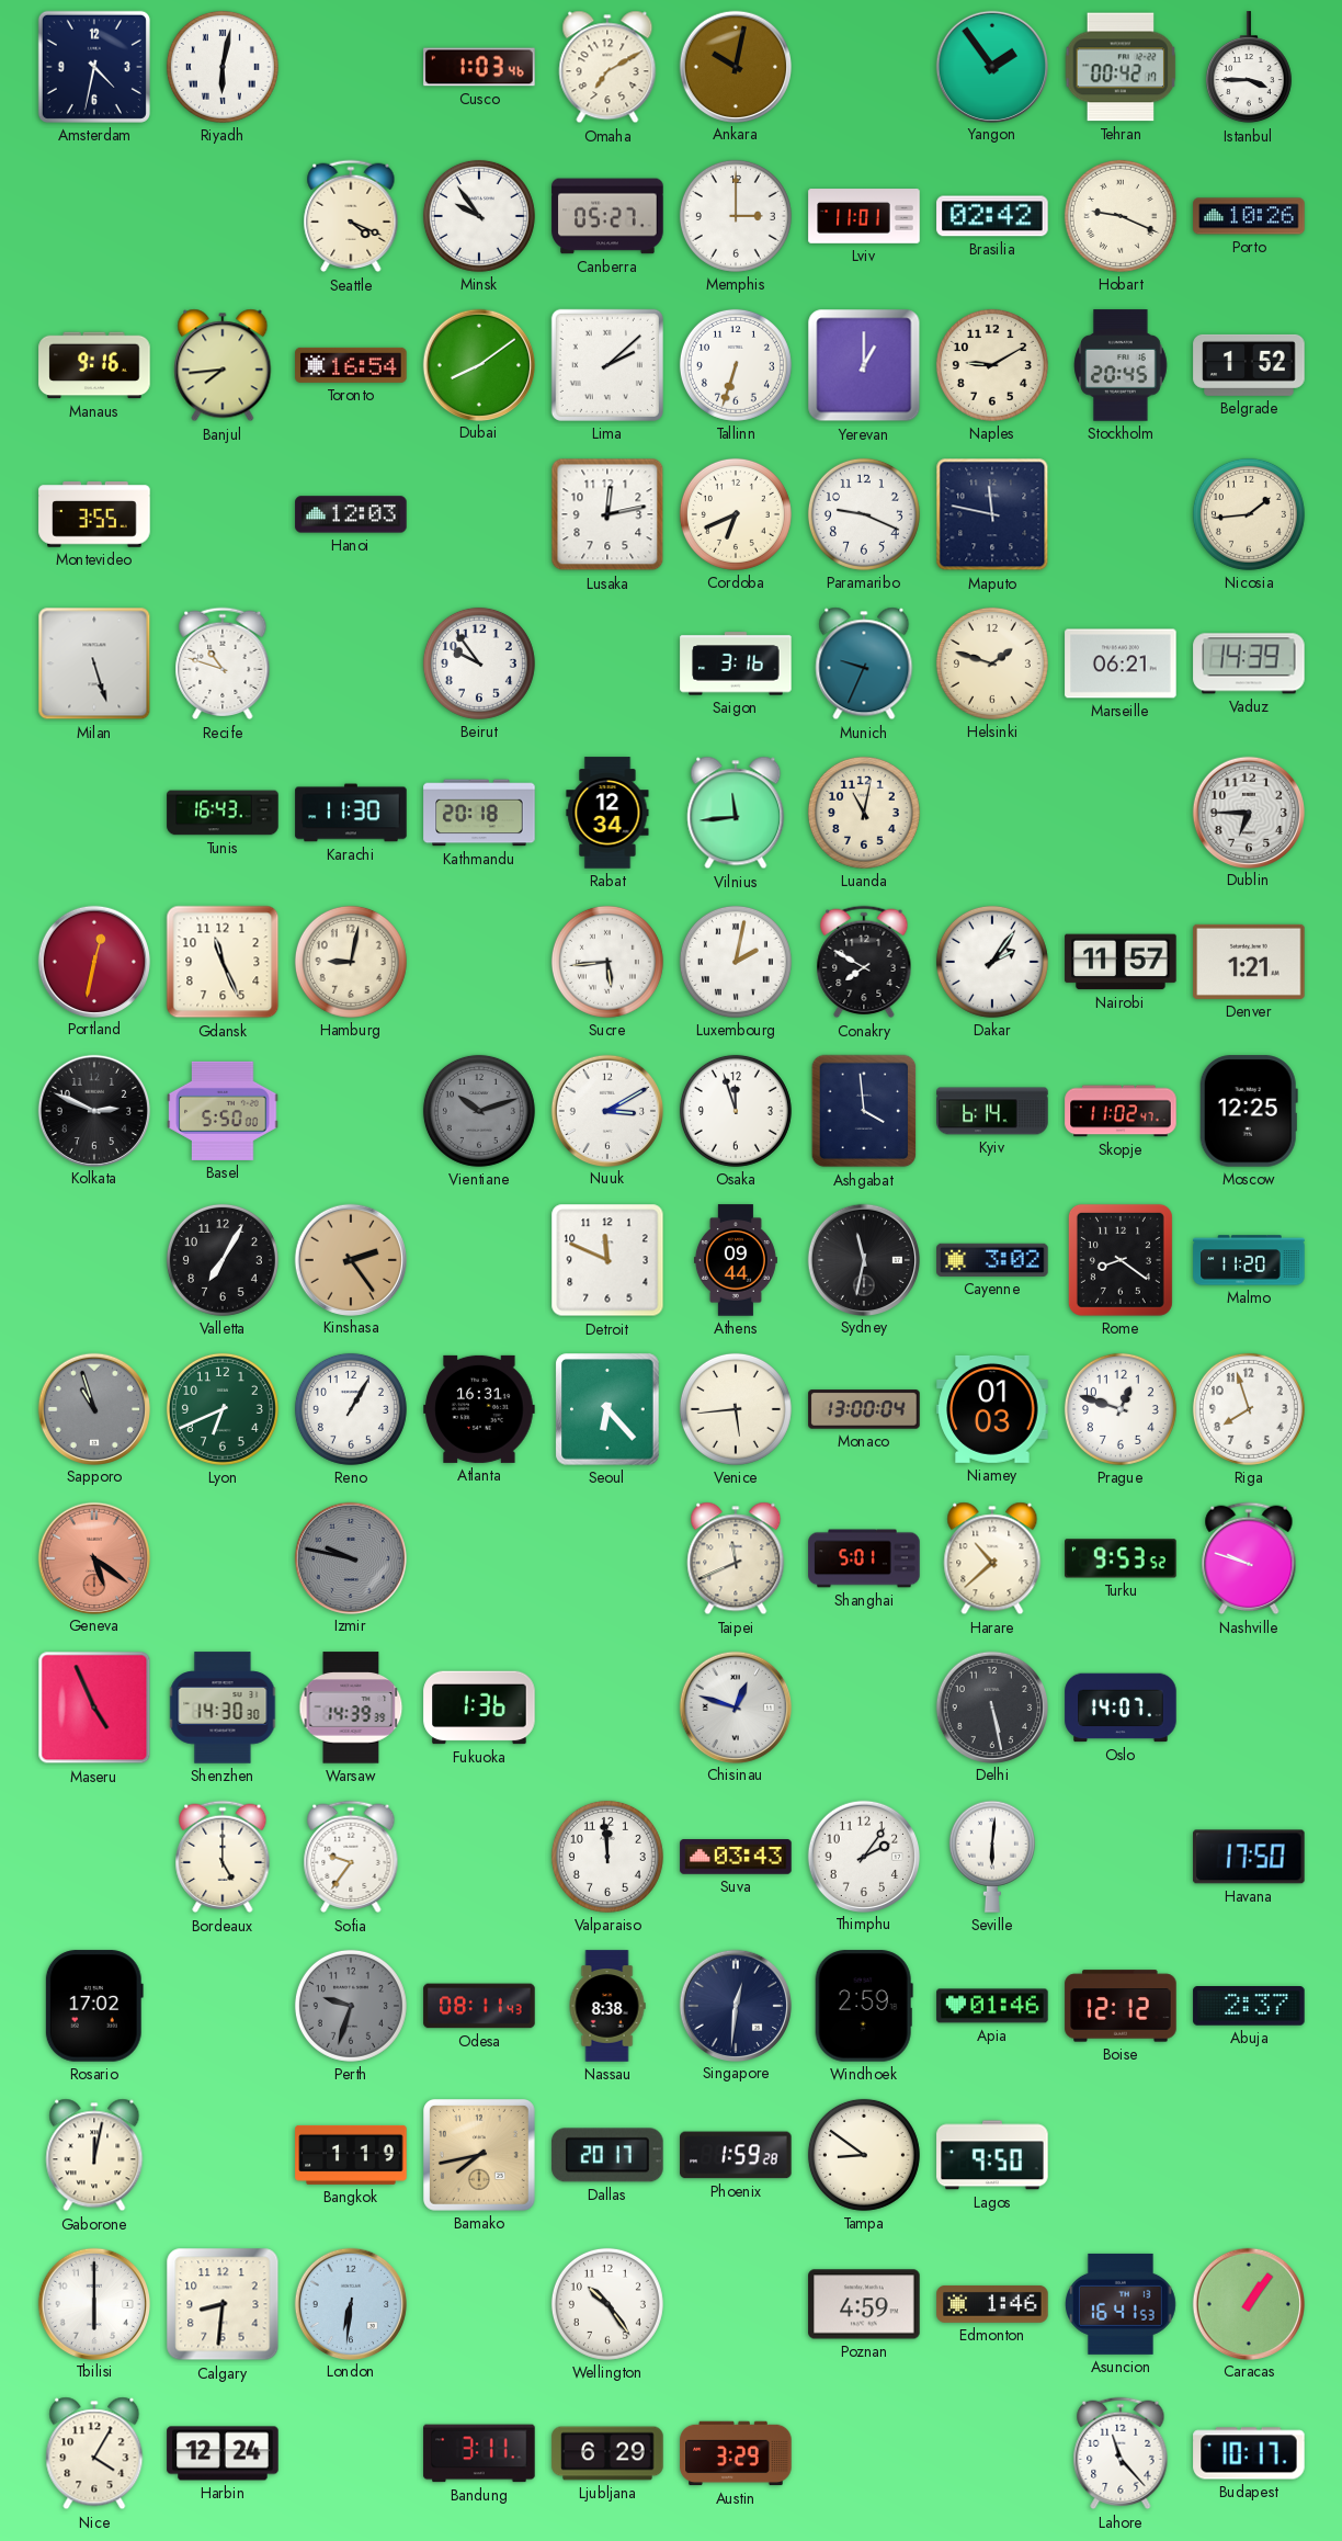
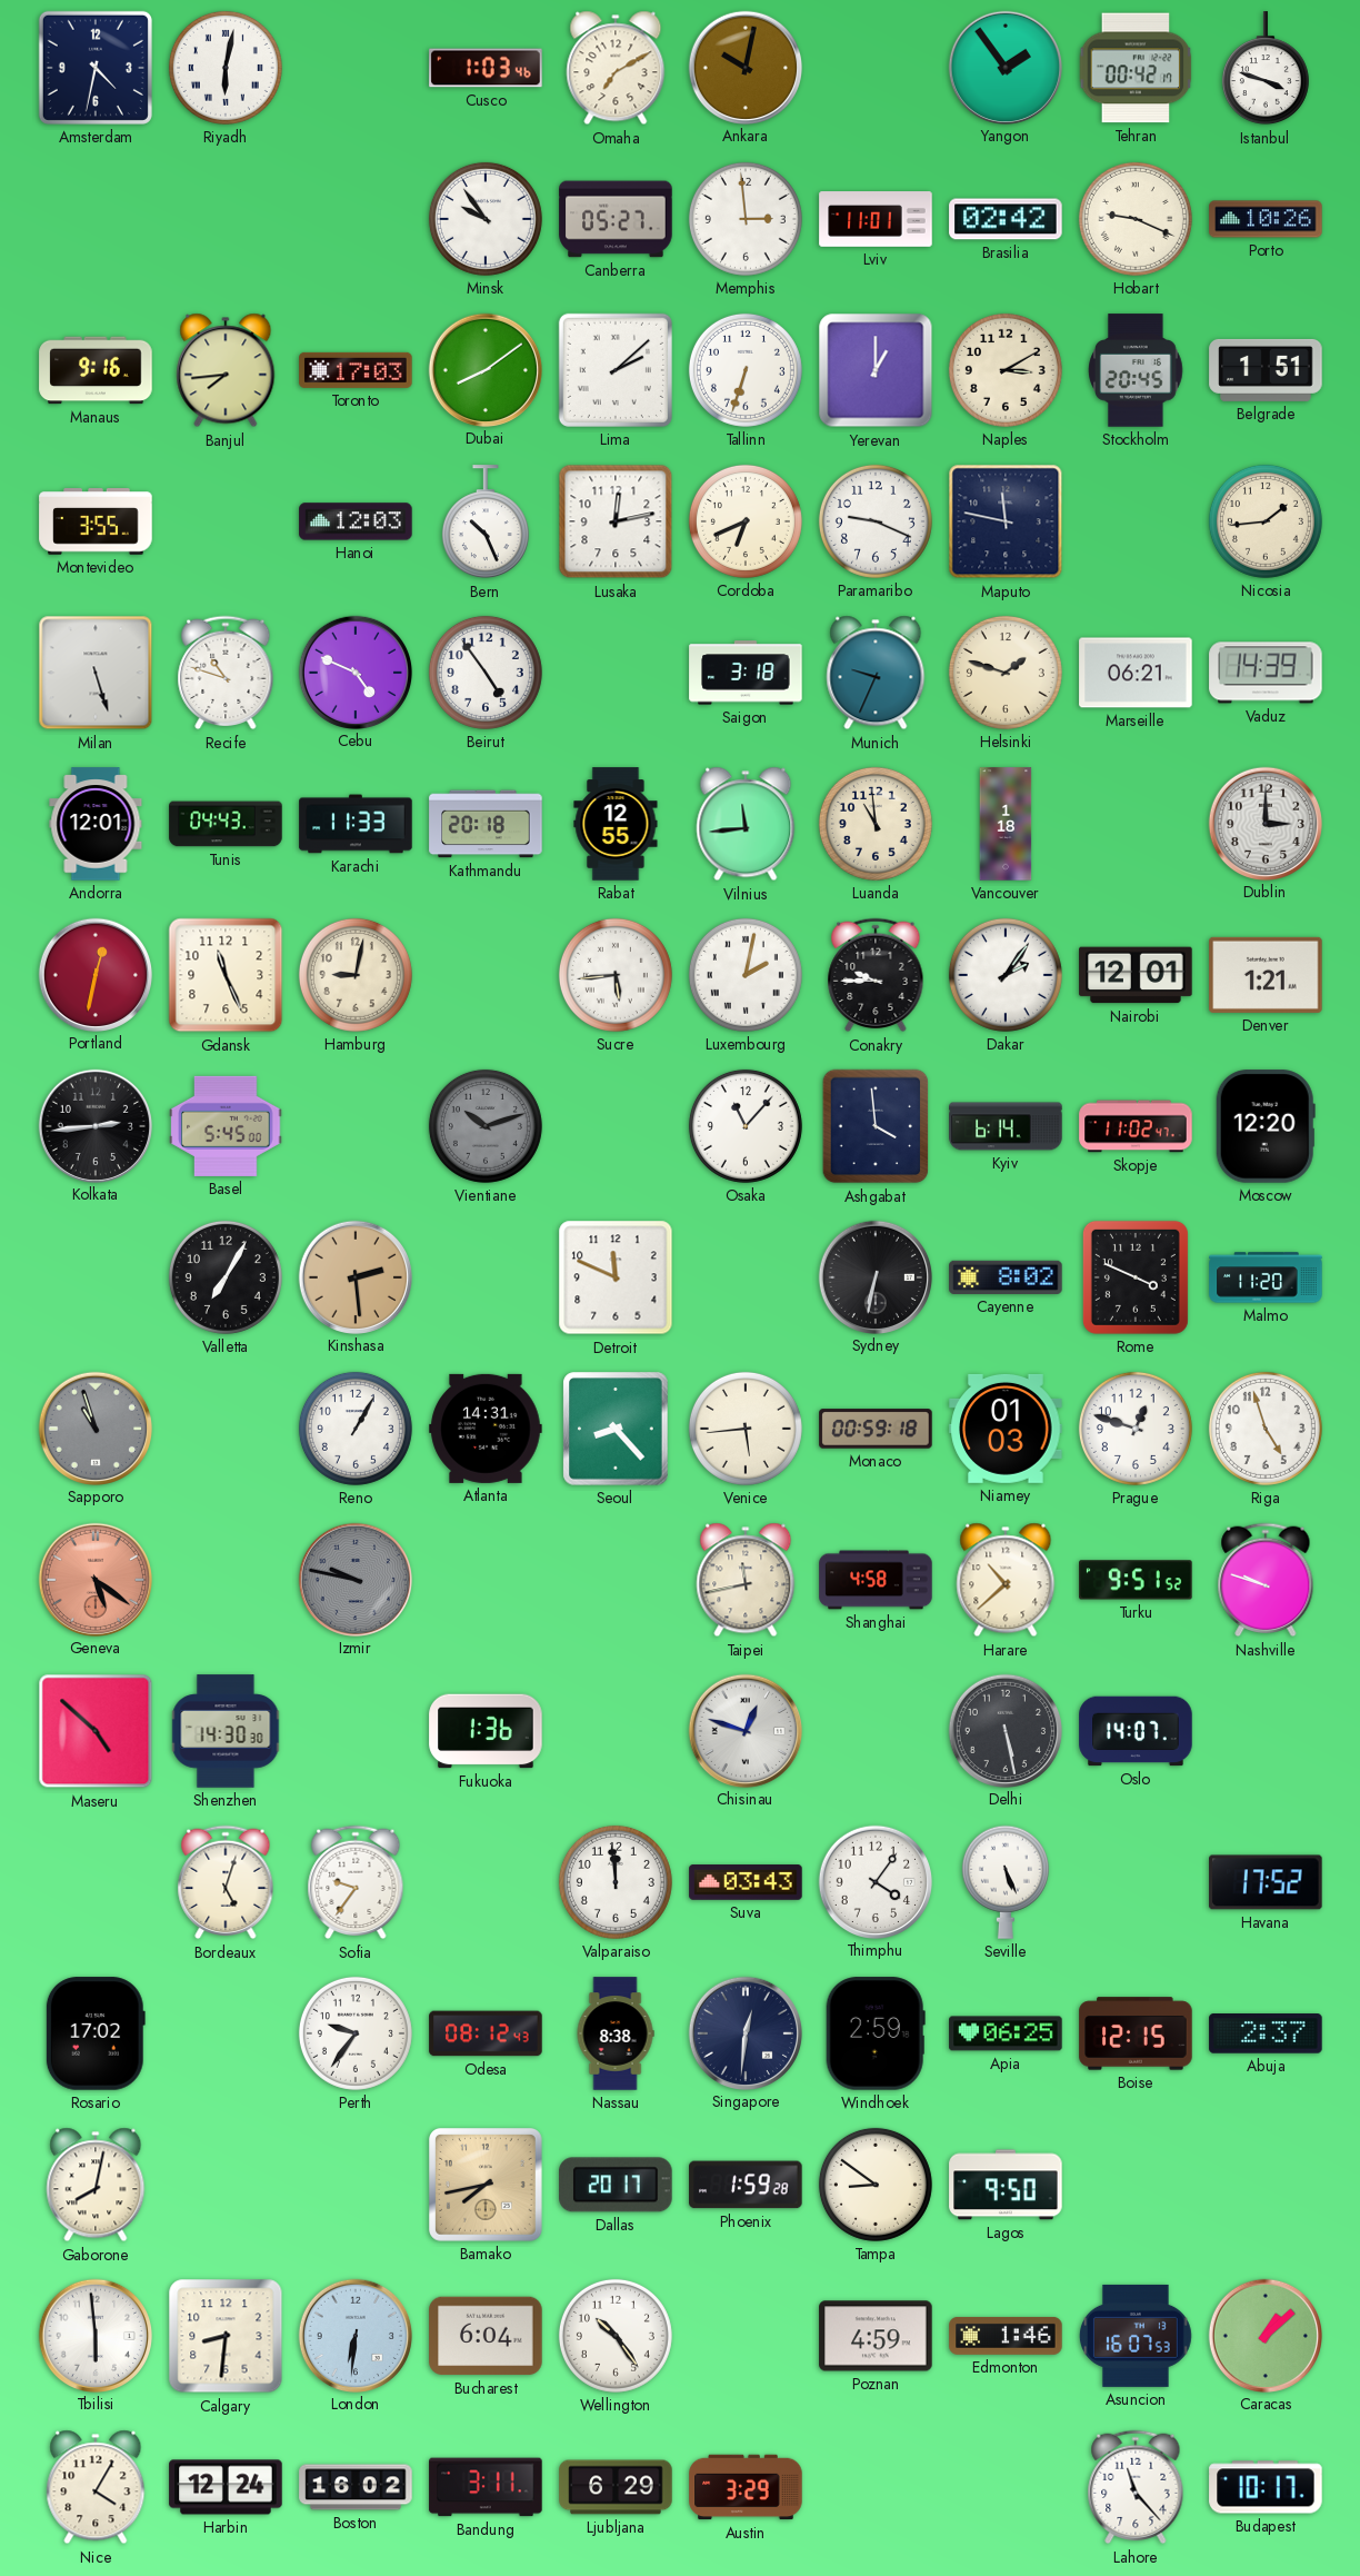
Istanbul: 3:45 -> 3:48
Seattle: 4:19 -> none
Memphis: 3:00 -> 2:59
Toronto: 16:54 -> 17:03
Naples: 9:10 -> 3:10
Belgrade: 1:52 -> 1:51
Bern: none -> 10:26
Cebu: none -> 4:49
Beirut: 9:54 -> 4:54
Saigon: 3:16 -> 3:18
Andorra: none -> 12:01
Tunis: 16:43 -> 04:43
Karachi: 11:30 -> 11:33
Rabat: 12:34 -> 12:55
Luanda: 11:02 -> 10:59
Vancouver: none -> 1:18
Dublin: 6:45 -> 3:00
Conakry: 7:50 -> 9:45
Nairobi: 11:57 -> 12:01
Kolkata: 2:49 -> 2:44
Basel: 5:50 -> 5:45
Nuuk: 3:10 -> none
Osaka: 11:57 -> 11:07
Moscow: 12:25 -> 12:20
Kinshasa: 2:24 -> 2:29
Athens: 09:44 -> none
Sydney: 11:32 -> 6:32
Cayenne: 3:02 -> 8:02
Rome: 8:21 -> 3:49
Lyon: 6:41 -> none
Atlanta: 16:31 -> 14:31
Seoul: 6:23 -> 8:23
Monaco: 13:00 -> 00:59
Riga: 7:57 -> 4:57
Taipei: 11:41 -> 11:43
Shanghai: 5:01 -> 4:58
Turku: 9:53 -> 9:51
Maseru: 4:56 -> 4:52
Warsaw: 14:39 -> none
Bordeaux: 5:00 -> 5:03
Thimphu: 2:06 -> 4:06
Seville: 6:01 -> 5:26
Havana: 17:50 -> 17:52
Perth: 9:33 -> 9:36
Perth dial: grey -> white
Odesa: 08:11 -> 08:12
Apia: 01:46 -> 06:25
Boise: 12:12 -> 12:15
Gaborone: 12:02 -> 8:02
Bangkok: 1:19 -> none
Tbilisi: 6:00 -> 5:59
Bucharest: none -> 6:04
Asuncion: 16:41 -> 16:07
Caracas: 1:06 -> 1:08
Boston: none -> 16:02
